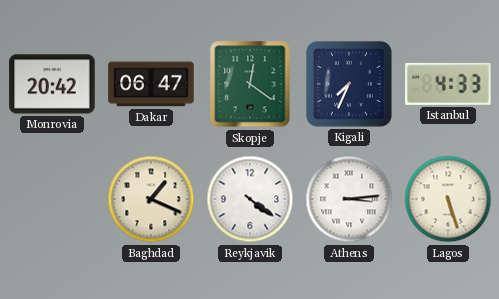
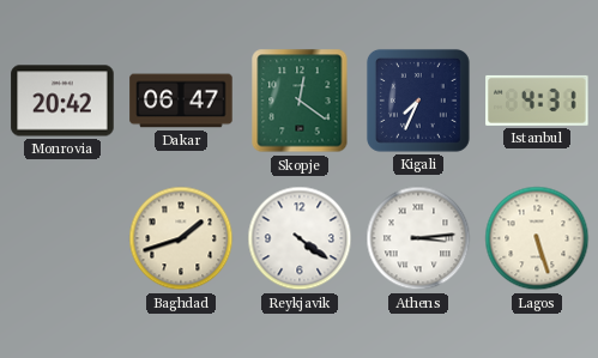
Istanbul: 4:33 -> 4:31
Baghdad: 1:19 -> 1:42
